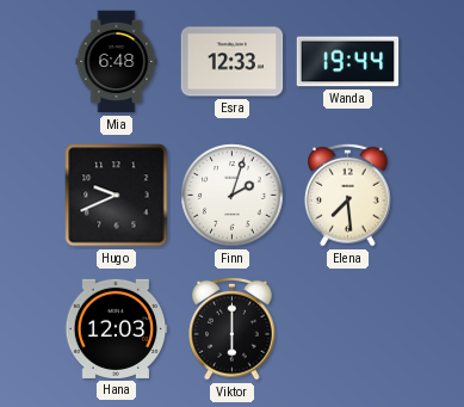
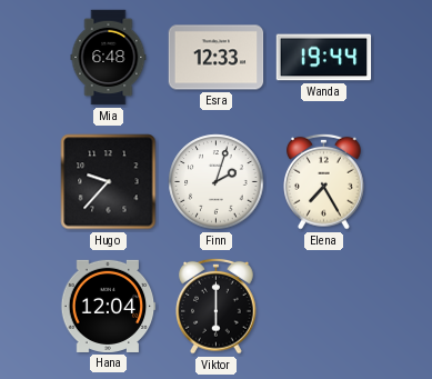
Hugo: 9:41 -> 9:37
Elena: 7:29 -> 7:25
Hana: 12:03 -> 12:04
